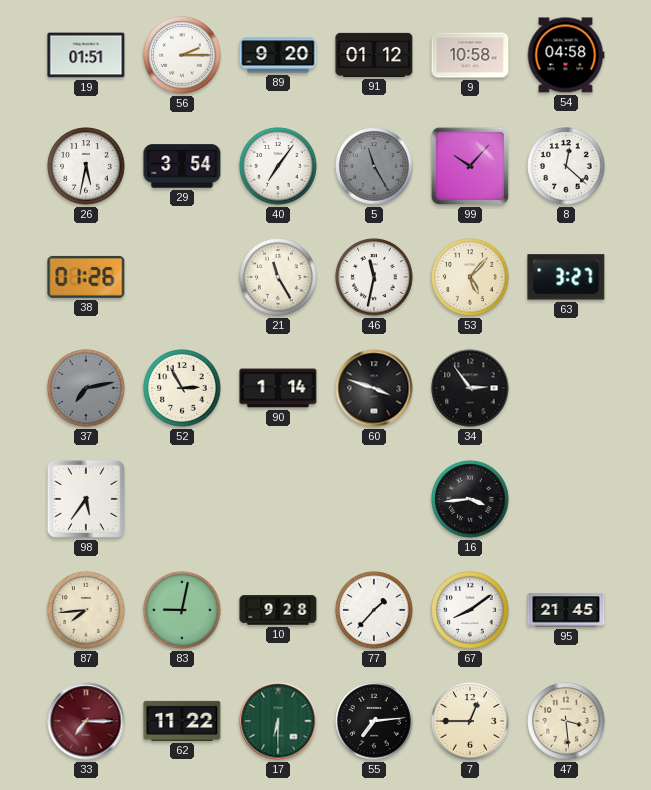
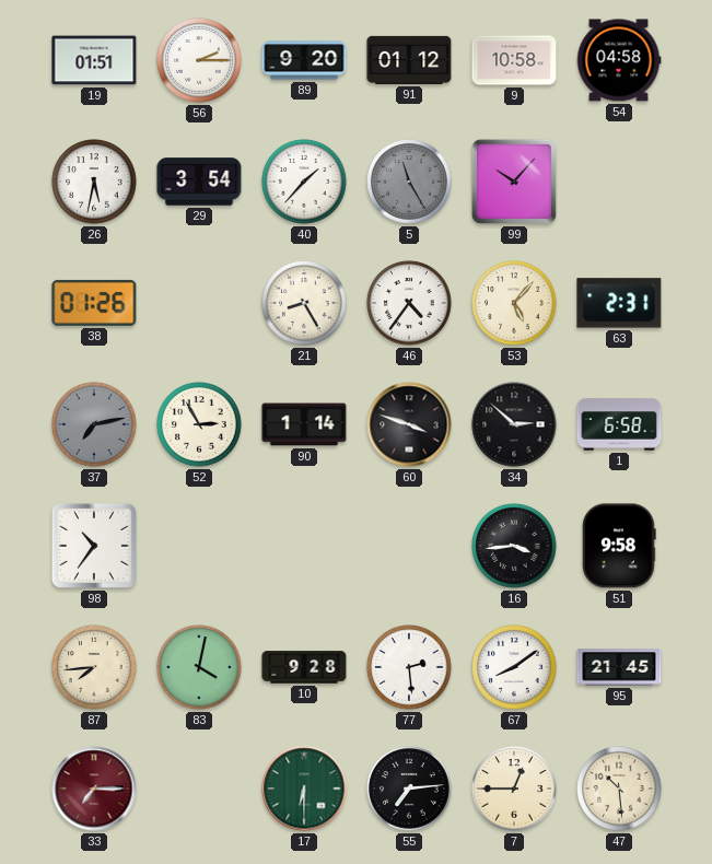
40: 7:06 -> 1:37
8: 12:22 -> none
21: 11:25 -> 8:25
46: 11:32 -> 4:36
63: 3:27 -> 2:31
34: 2:54 -> 2:52
1: none -> 6:58
98: 5:36 -> 10:36
51: none -> 9:58
83: 9:02 -> 4:02
77: 1:37 -> 2:29
62: 11:22 -> none
47: 3:29 -> 10:29
